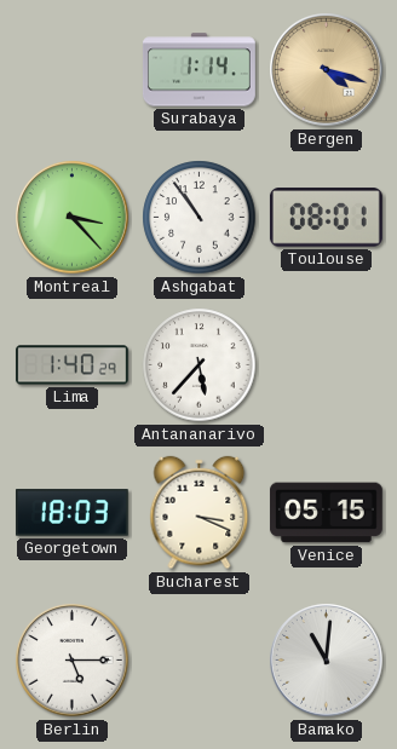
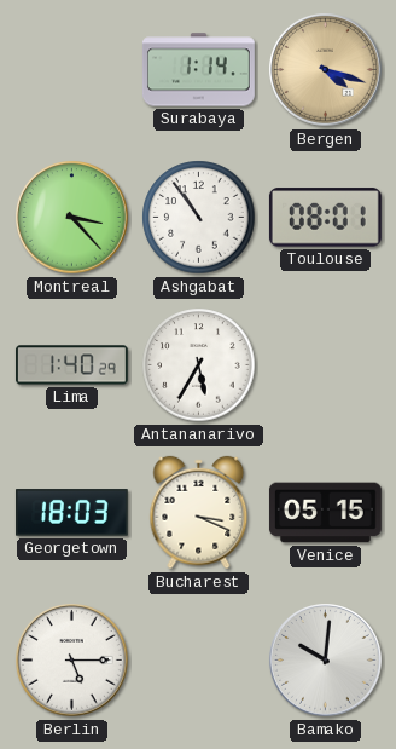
Antananarivo: 5:37 -> 5:35
Bamako: 11:01 -> 10:01
